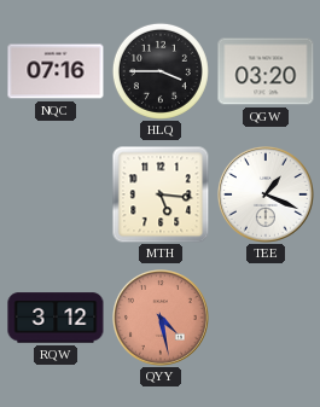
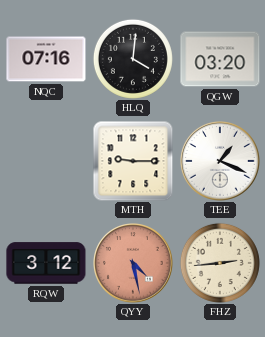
HLQ: 3:45 -> 4:01
MTH: 5:16 -> 9:15
FHZ: none -> 2:44
